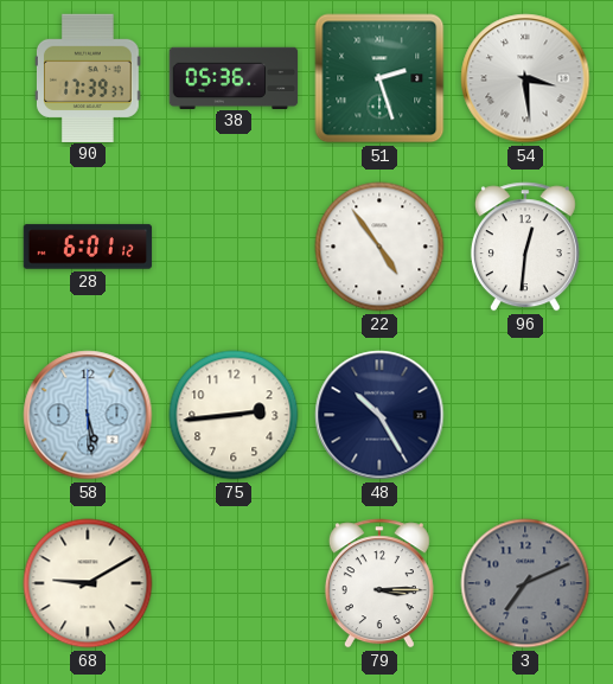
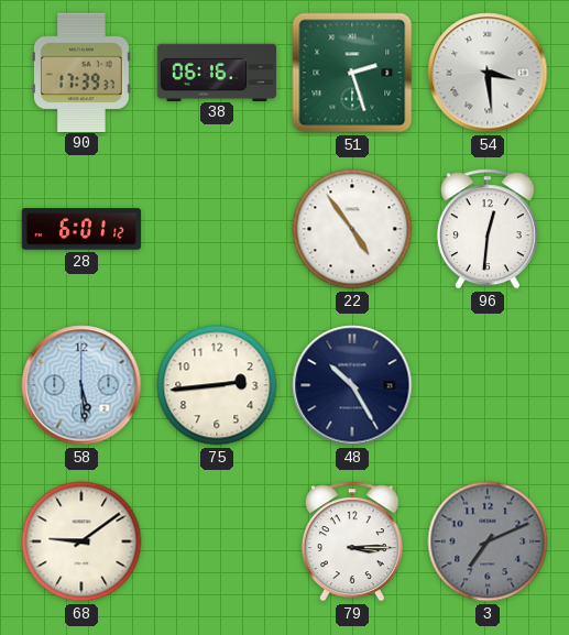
38: 05:36 -> 06:16
68: 9:10 -> 9:09
